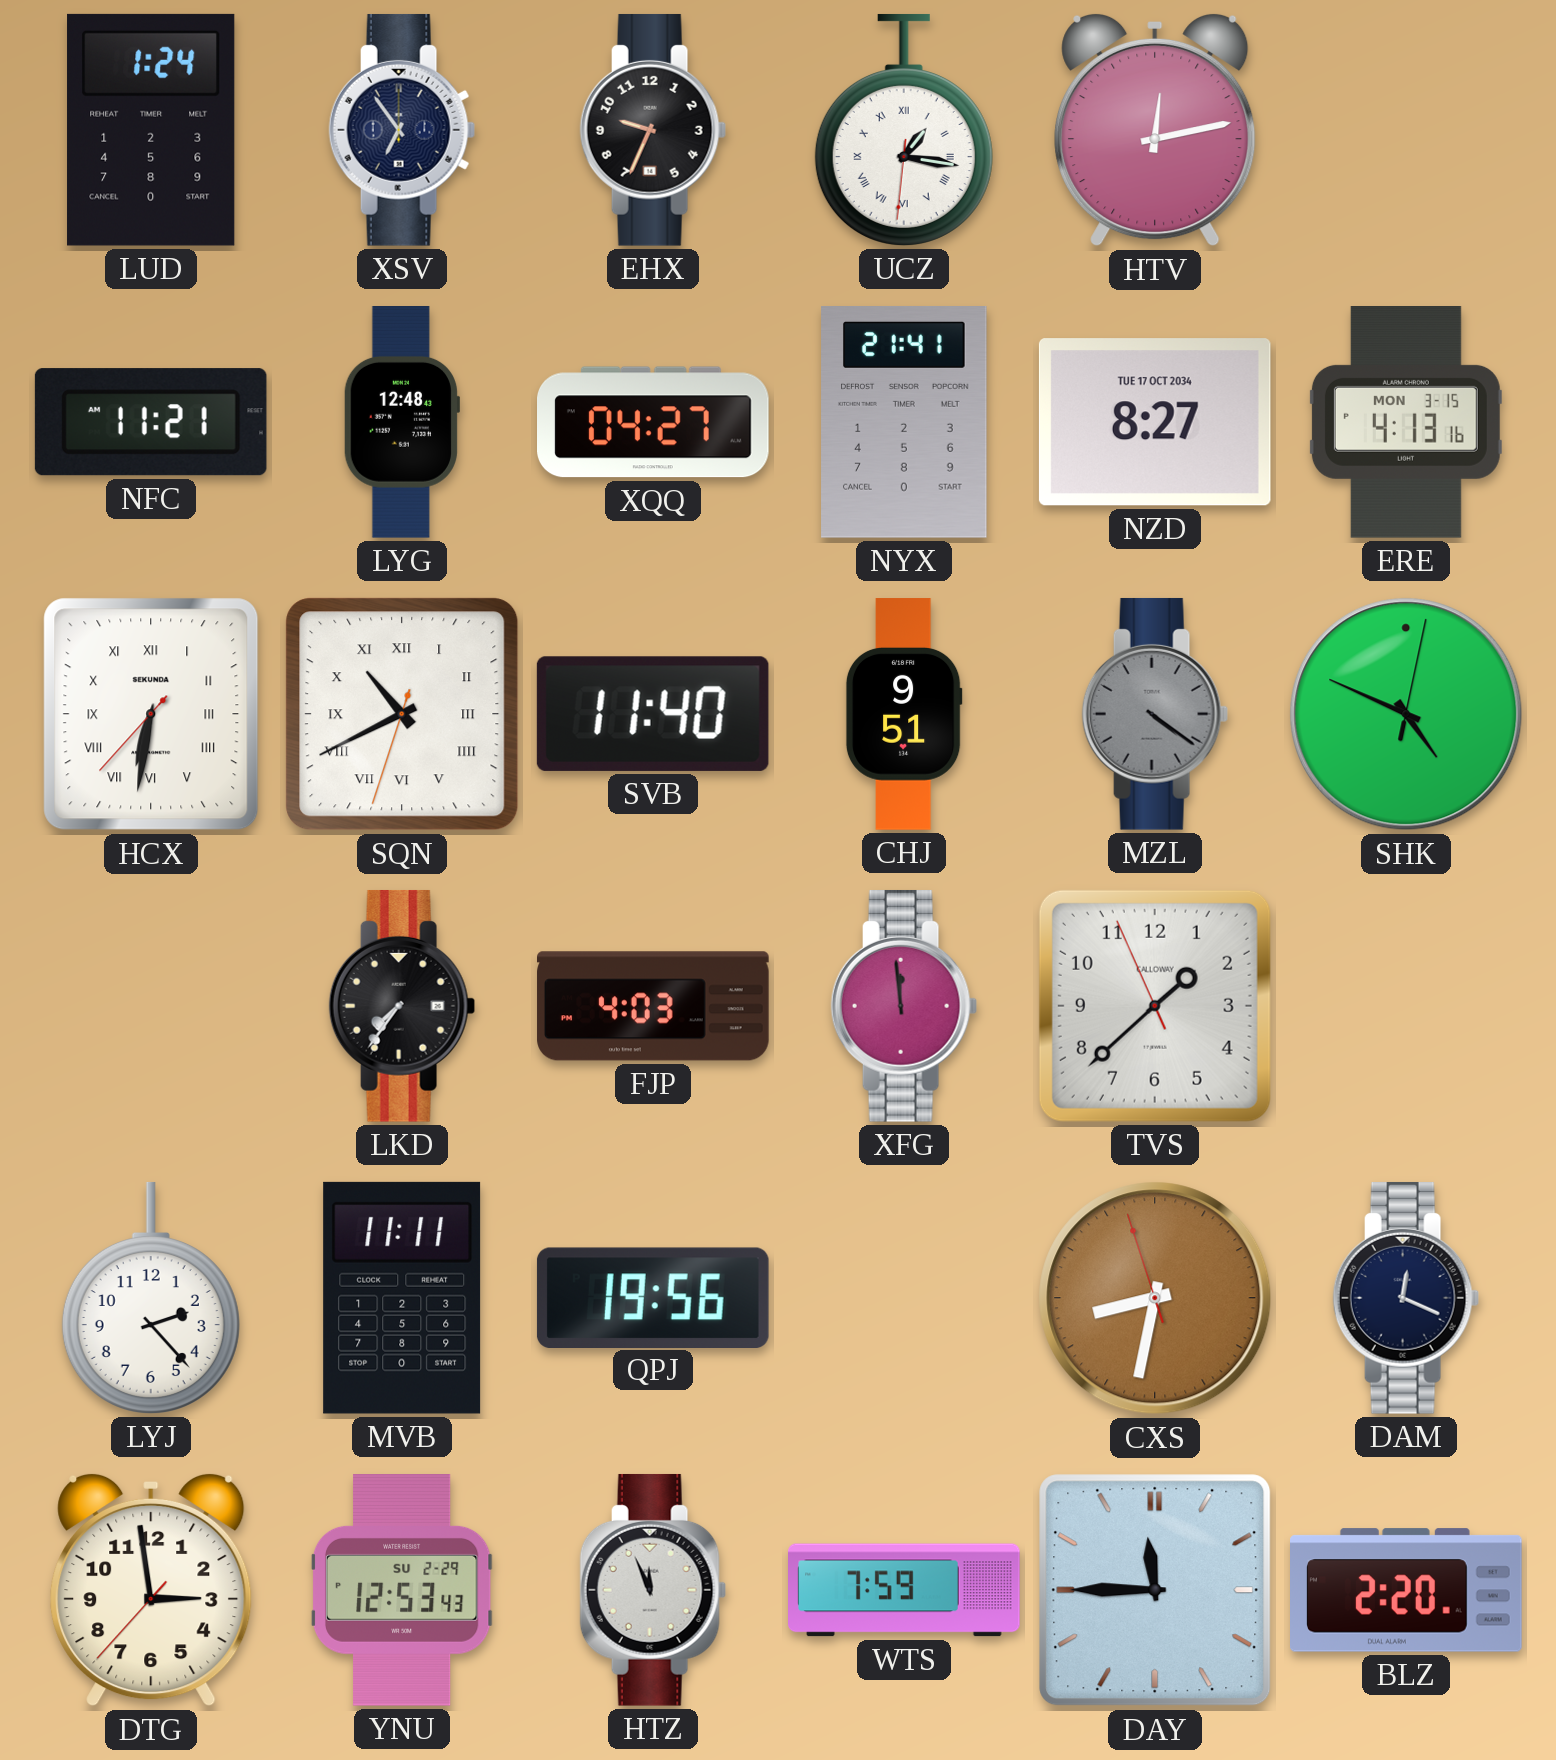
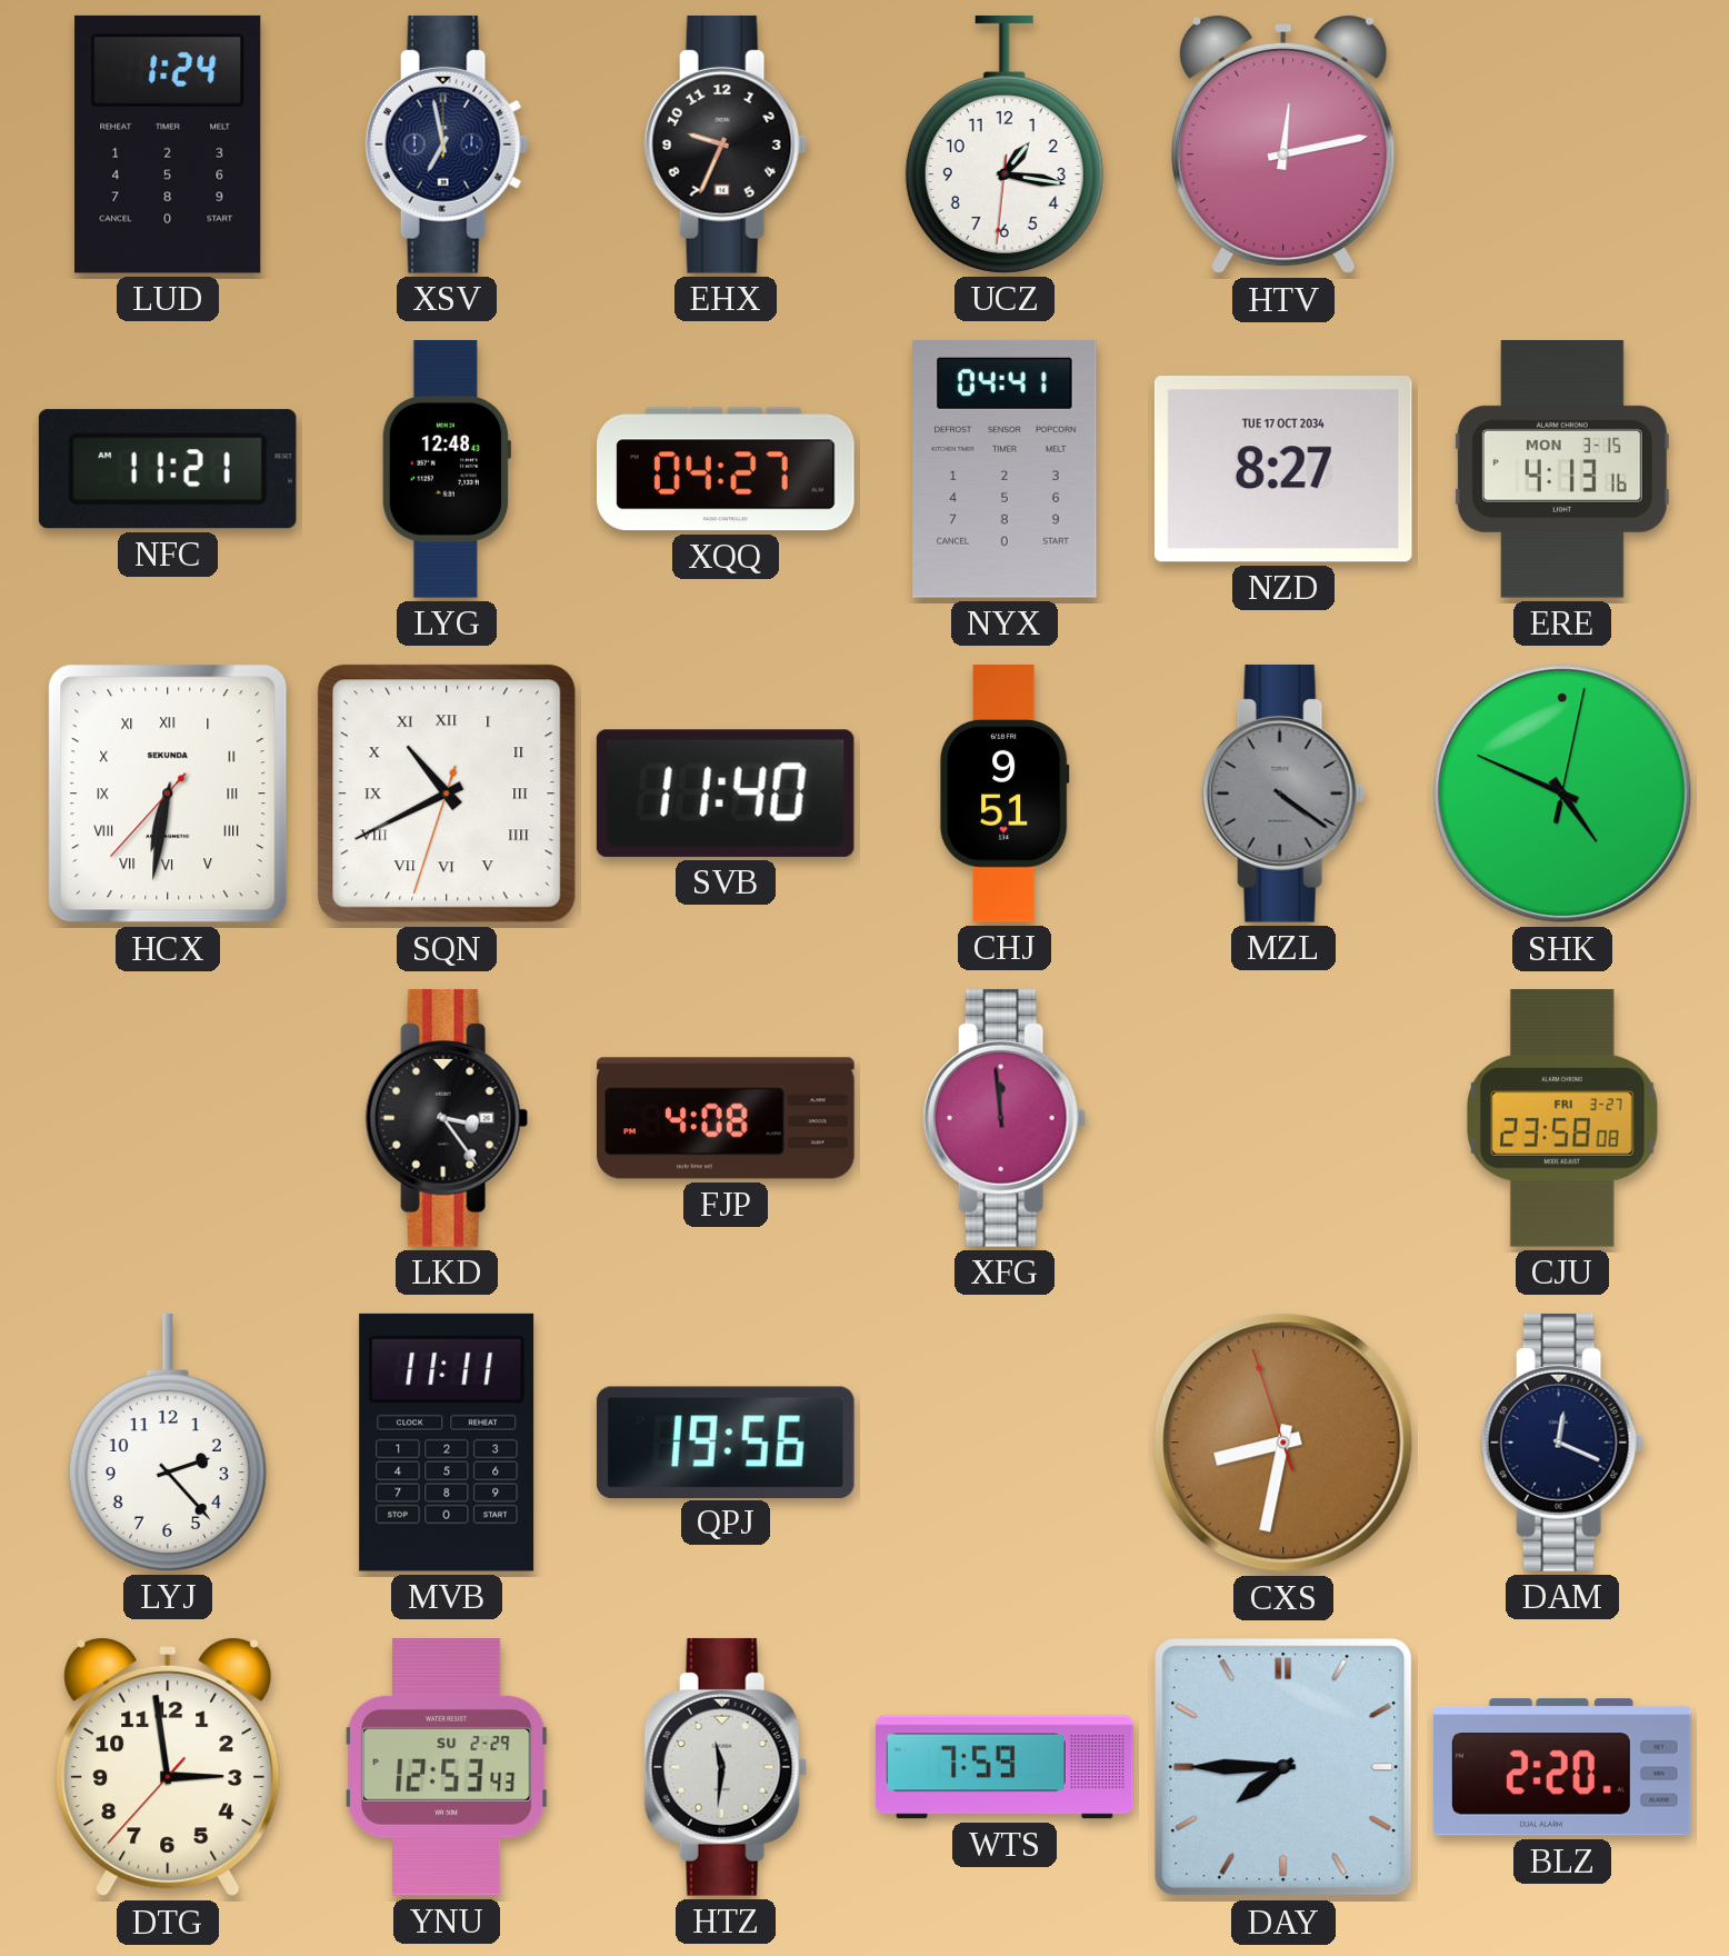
XSV: 6:54 -> 6:58
UCZ numerals: Roman -> Arabic
NYX: 21:41 -> 04:41
LKD: 7:36 -> 3:24
FJP: 4:03 -> 4:08
TVS: 1:37 -> none
CJU: none -> 23:58
HTZ: 11:56 -> 11:31
DAY: 11:45 -> 7:45
